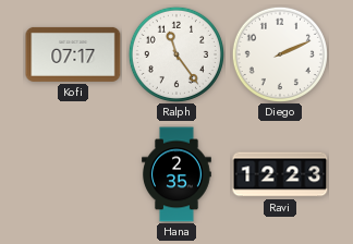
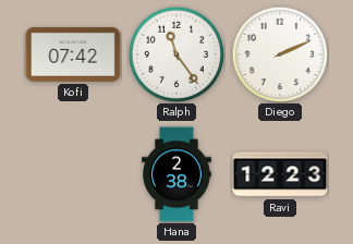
Kofi: 07:17 -> 07:42
Hana: 2:35 -> 2:38
